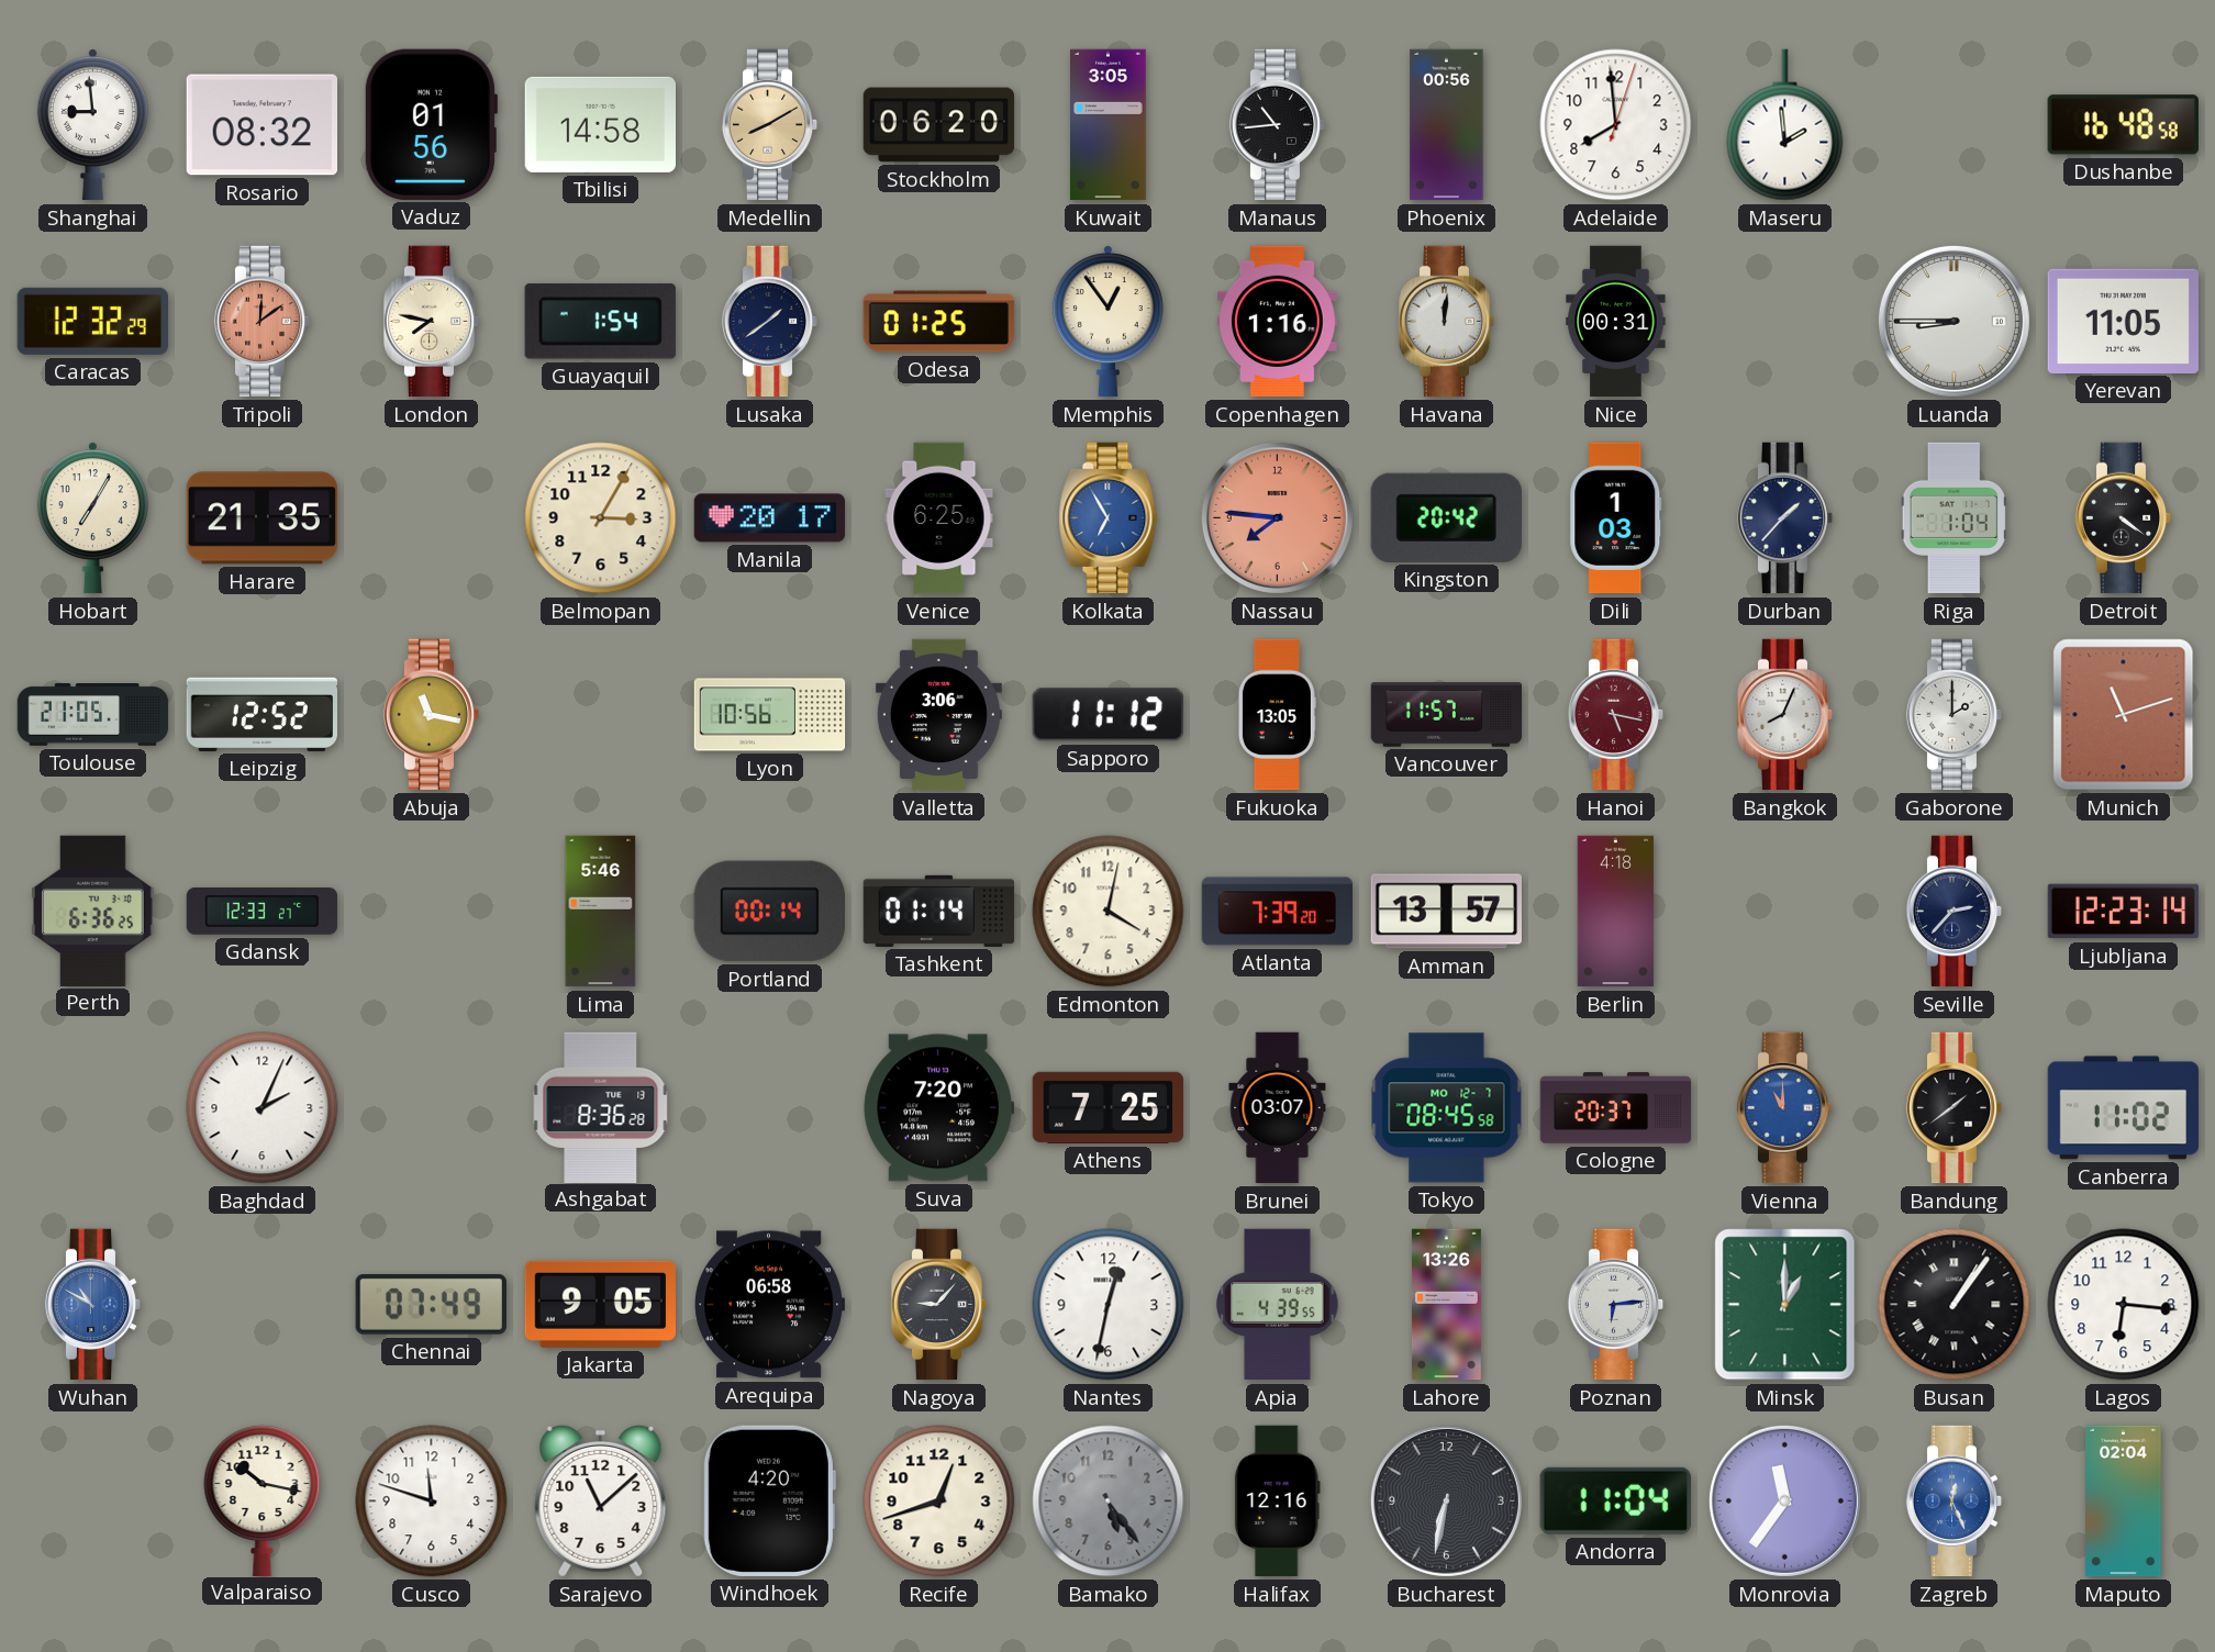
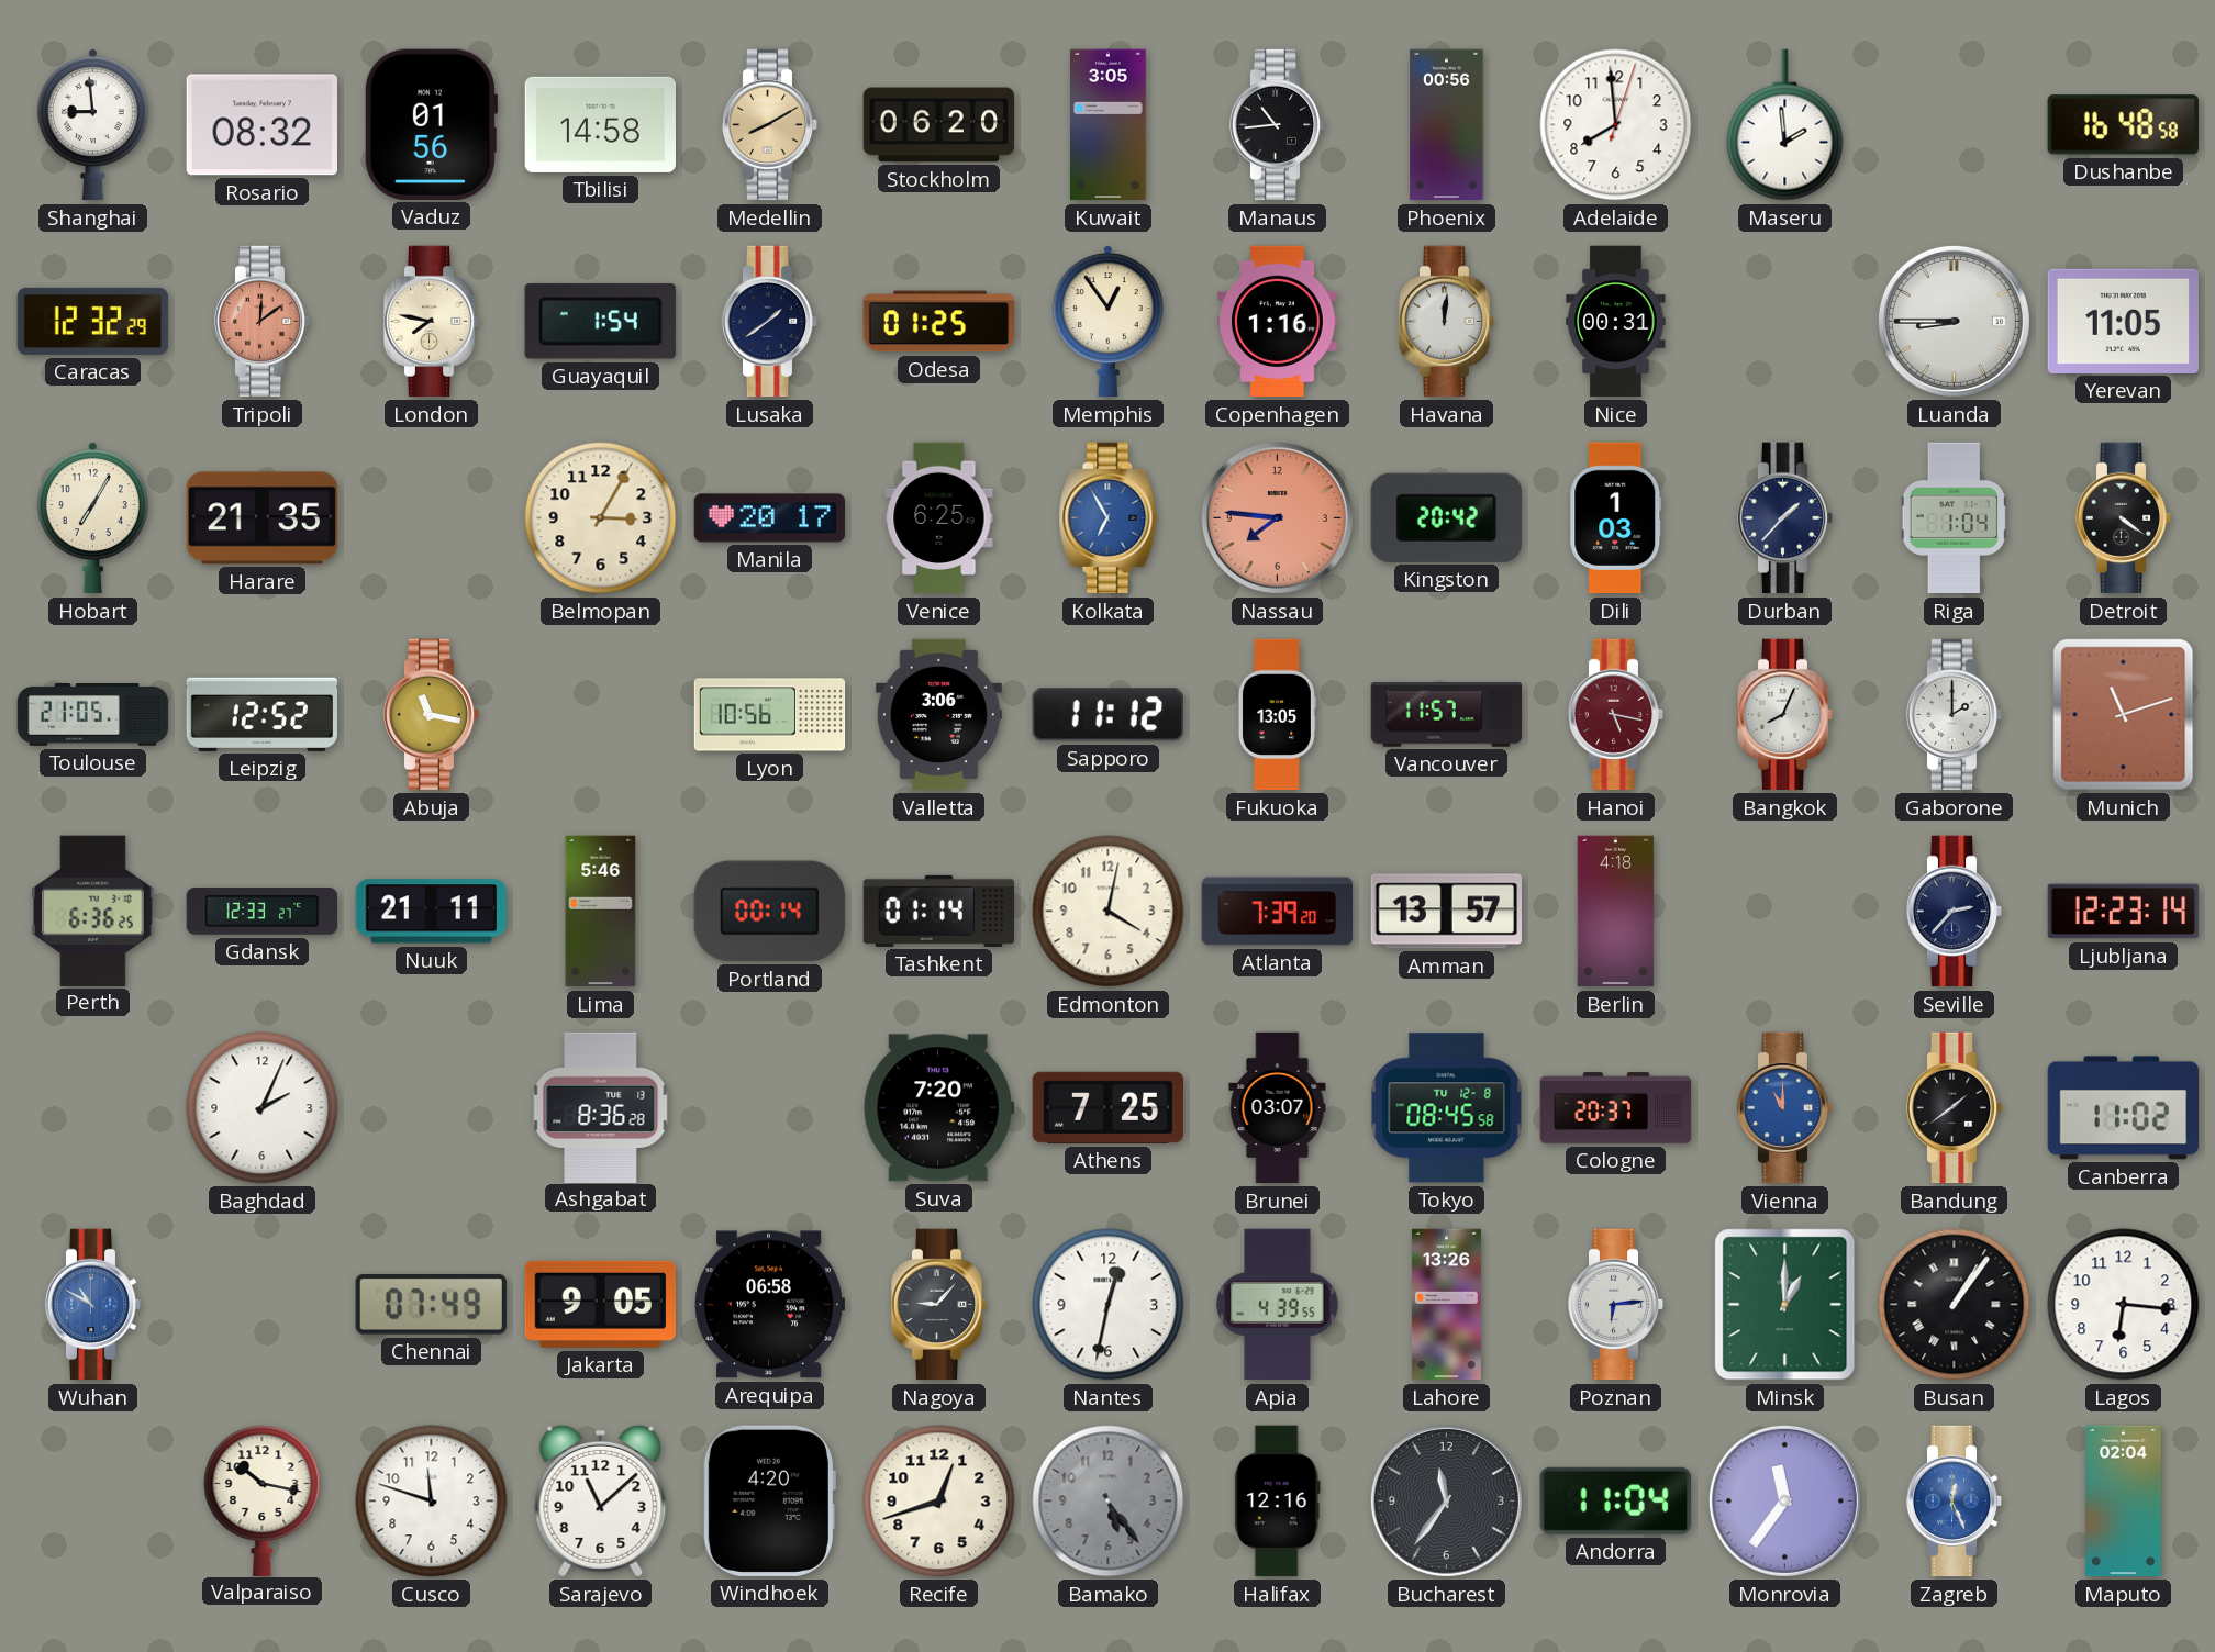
Nuuk: none -> 21:11
Tokyo date: MO 12-7 -> TU 12-8
Bucharest: 6:32 -> 11:36
